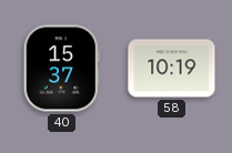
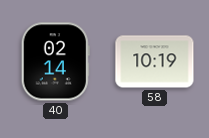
40: 15:37 -> 02:14
